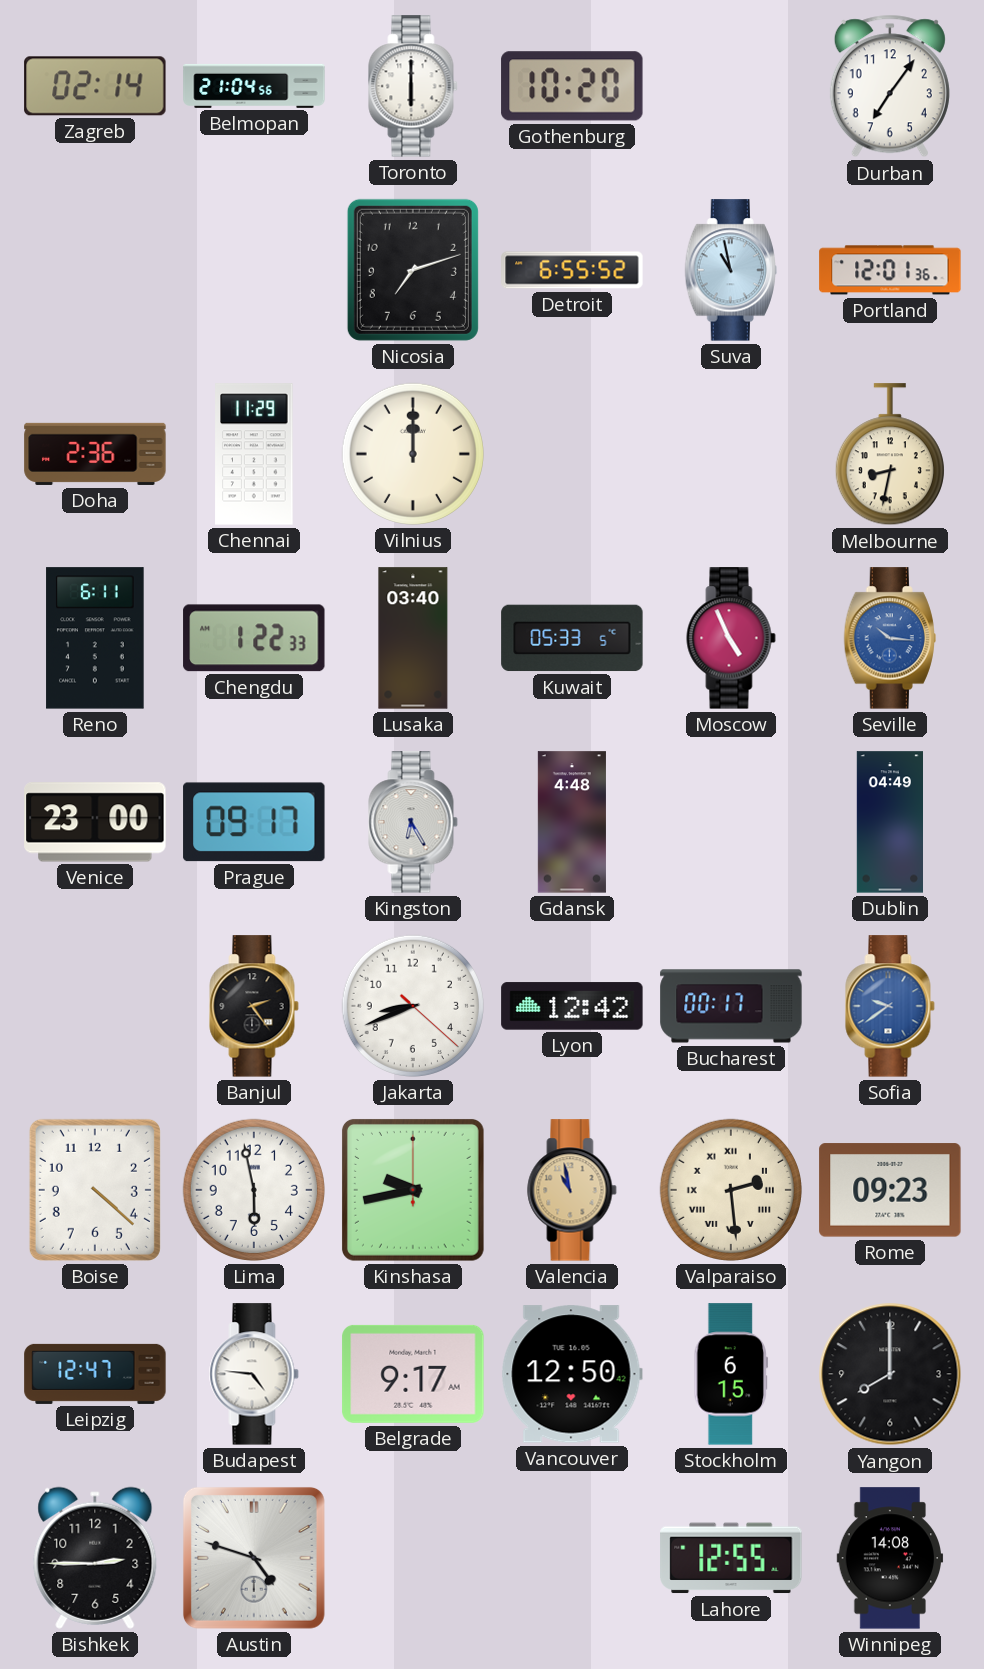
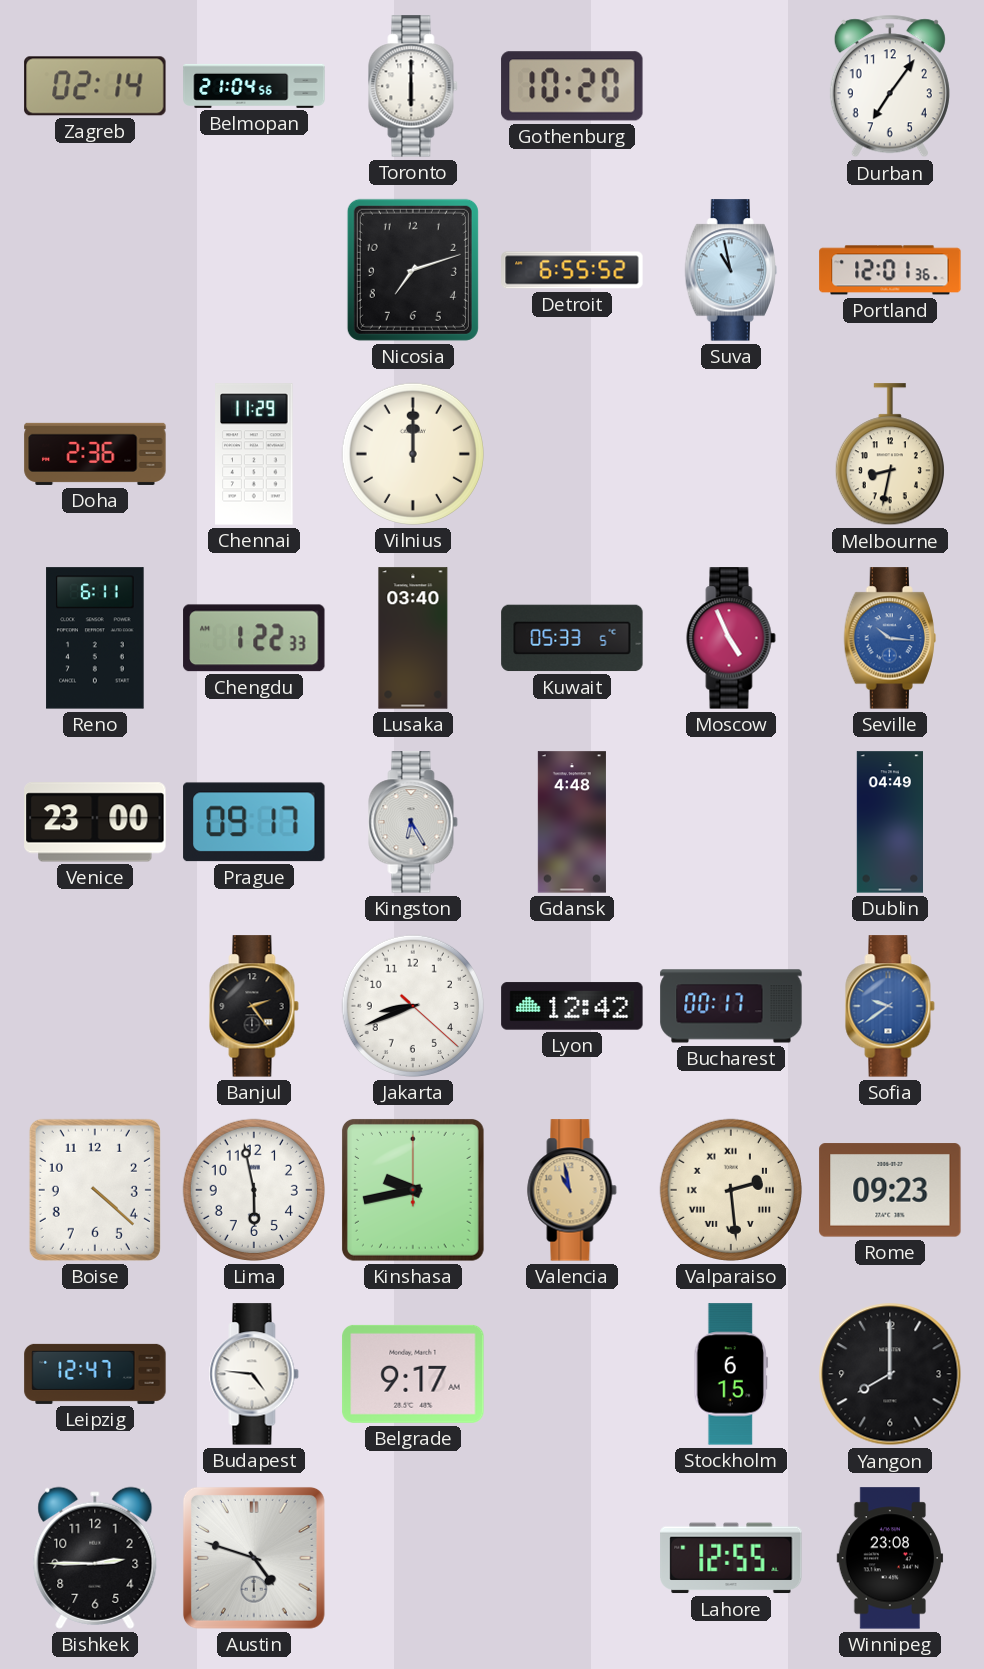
Vancouver: 12:50 -> none
Winnipeg: 14:08 -> 23:08
